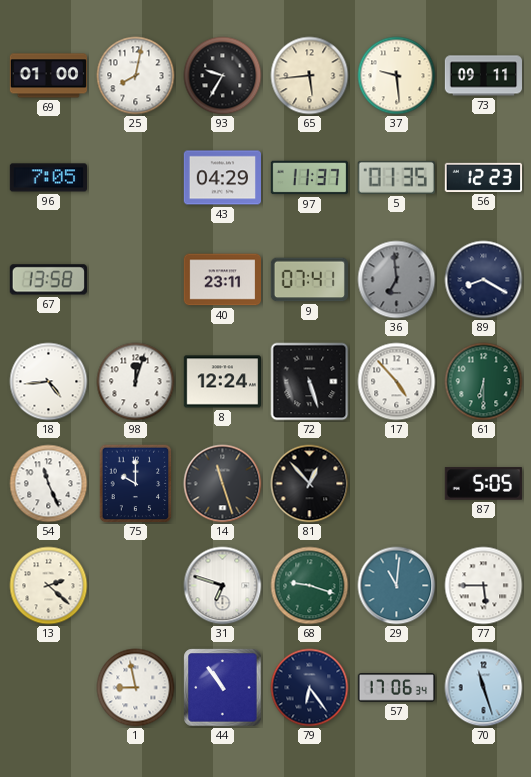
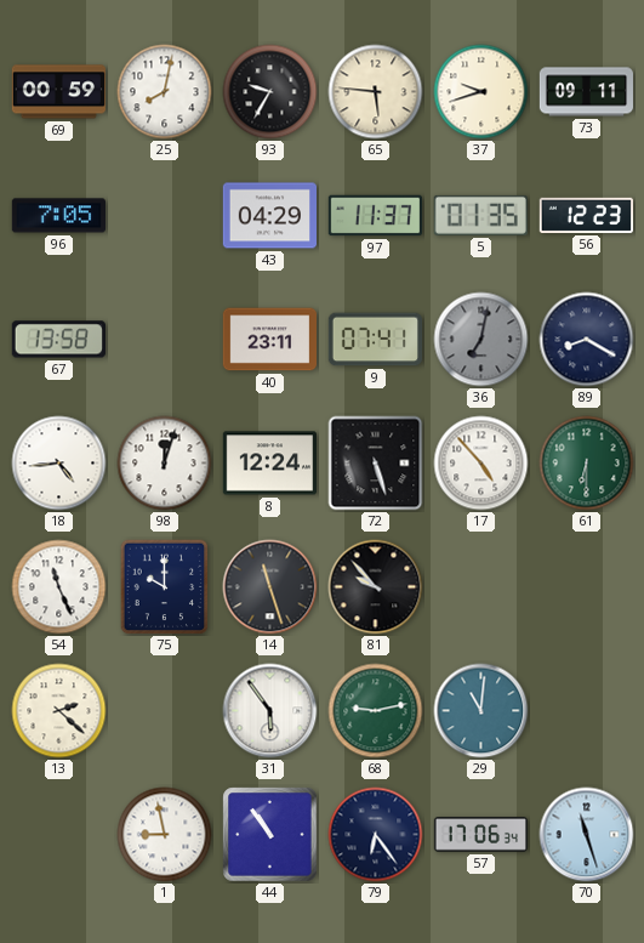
69: 01:00 -> 00:59
65: 5:44 -> 5:46
37: 9:29 -> 9:42
36: 6:59 -> 7:02
81: 12:53 -> 9:53
87: 5:05 -> none
31: 6:48 -> 5:54
68: 9:18 -> 9:13
77: 5:45 -> none
